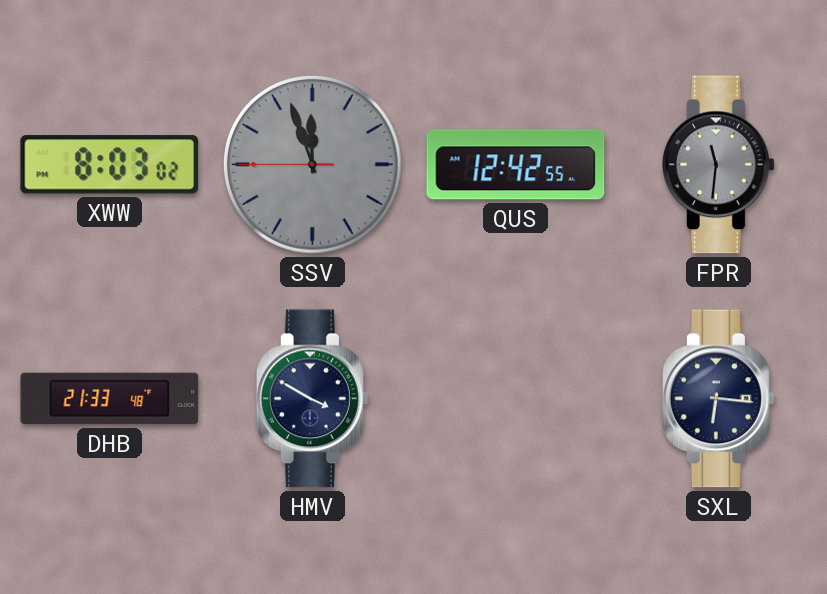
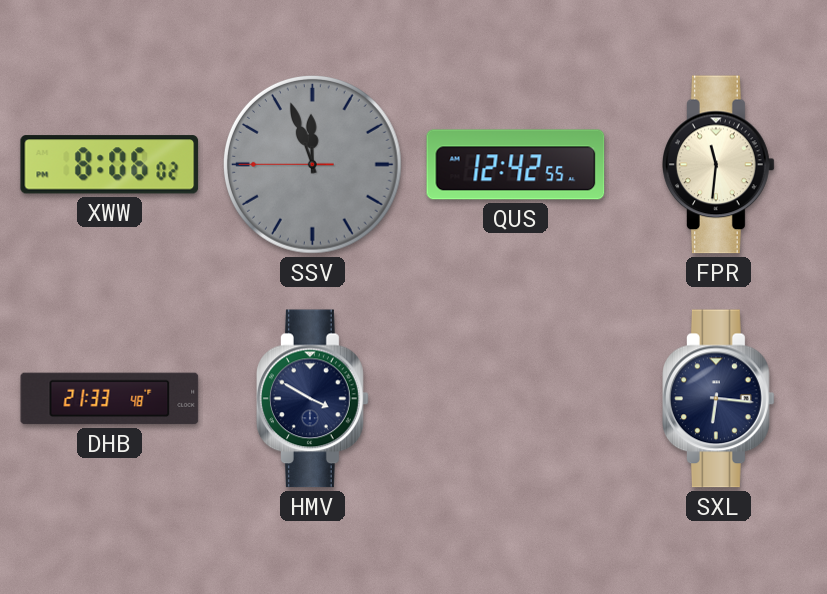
XWW: 8:03 -> 8:06
FPR dial: grey -> cream
